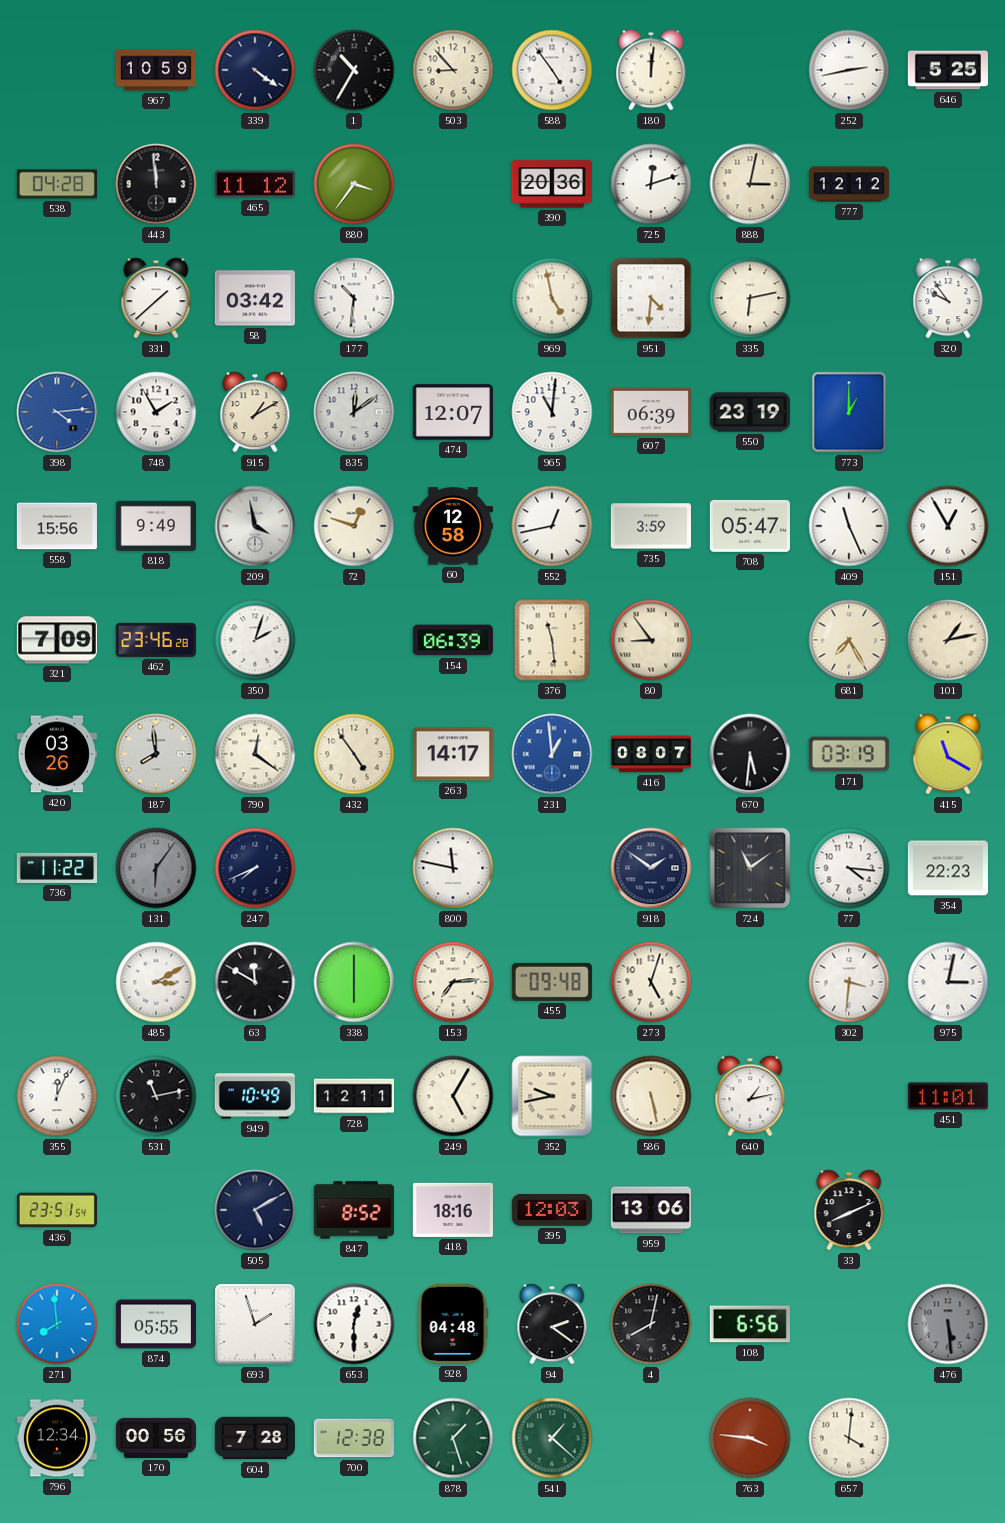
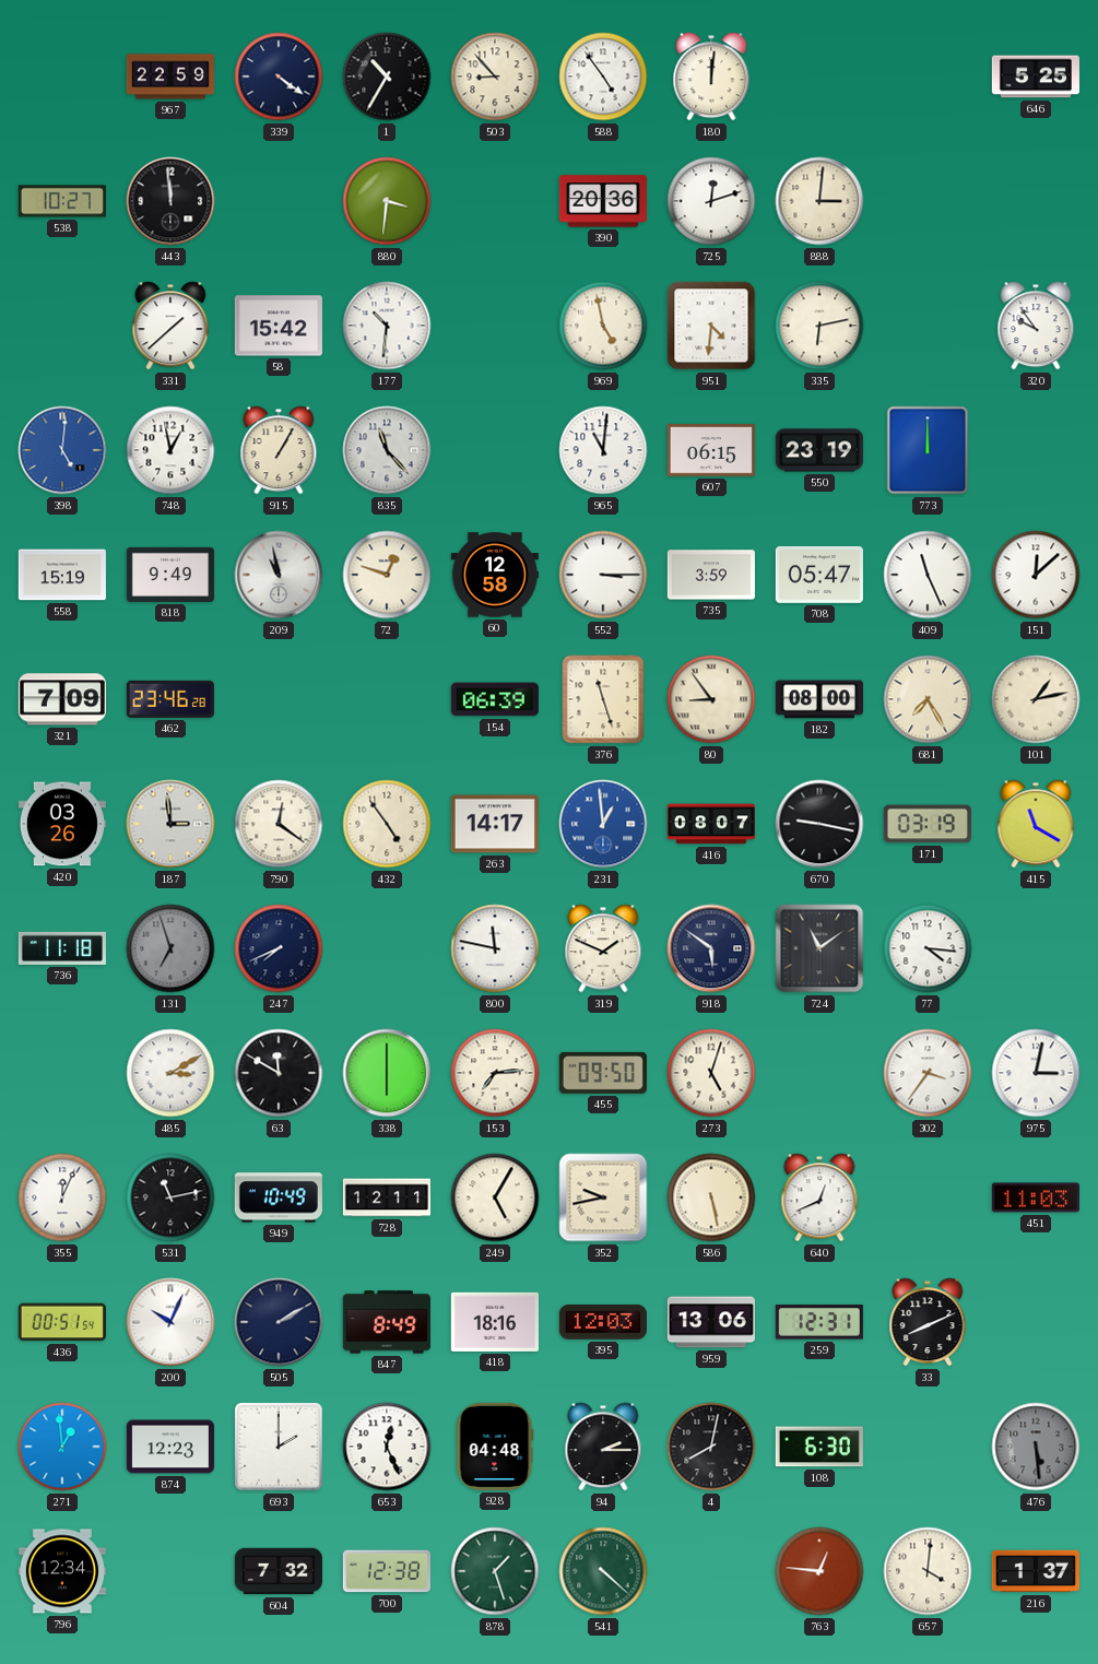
967: 10:59 -> 22:59
252: 2:43 -> none
538: 04:28 -> 10:27
465: 11:12 -> none
880: 3:36 -> 3:31
888: 3:02 -> 3:01
777: 12:12 -> none
58: 03:42 -> 15:42
398: 4:14 -> 5:01
748: 1:55 -> 12:58
915: 1:10 -> 1:05
835: 12:09 -> 11:23
474: 12:07 -> none
607: 06:39 -> 06:15
773: 1:00 -> 12:00
558: 15:56 -> 15:19
209: 3:58 -> 10:58
552: 12:43 -> 3:15
151: 12:55 -> 12:08
350: 2:03 -> none
376: 11:29 -> 11:27
182: none -> 08:00
187: 7:59 -> 2:59
670: 5:31 -> 9:17
736: 11:22 -> 11:18
131: 6:06 -> 6:57
319: none -> 1:49
918: 1:51 -> 5:51
354: 22:23 -> none
455: 09:48 -> 09:50
302: 3:31 -> 3:36
640: 1:13 -> 12:41
451: 11:01 -> 11:03
436: 23:51 -> 00:51
200: none -> 10:04
505: 5:10 -> 2:10
847: 8:52 -> 8:49
259: none -> 12:31
271: 7:59 -> 12:59
874: 05:55 -> 12:23
693: 1:57 -> 2:00
653: 12:30 -> 12:26
94: 2:21 -> 2:15
108: 6:56 -> 6:30
170: 00:56 -> none
604: 7:28 -> 7:32
541: 1:22 -> 4:22
763: 3:46 -> 12:46
216: none -> 1:37
